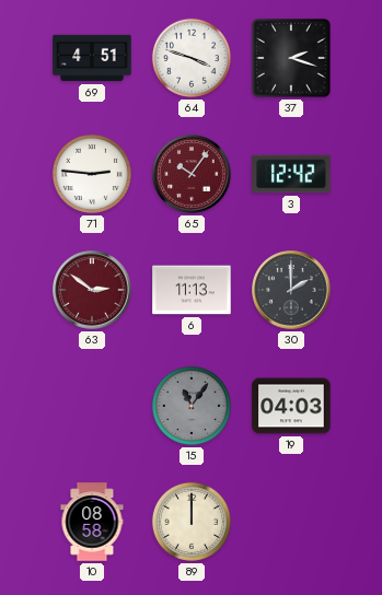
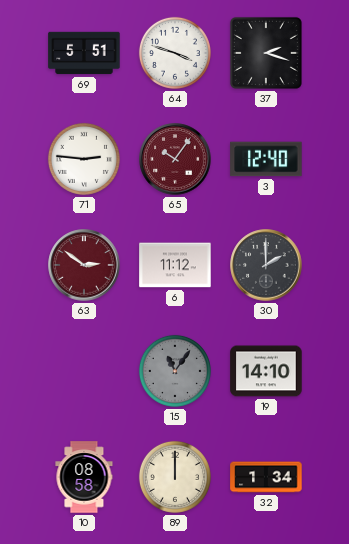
69: 4:51 -> 5:51
3: 12:42 -> 12:40
6: 11:13 -> 11:12
19: 04:03 -> 14:10
32: none -> 1:34
